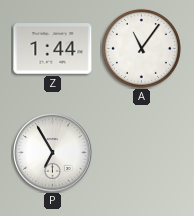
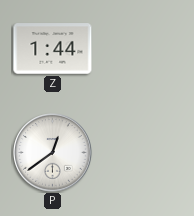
A: 11:06 -> none
P: 6:55 -> 12:39
